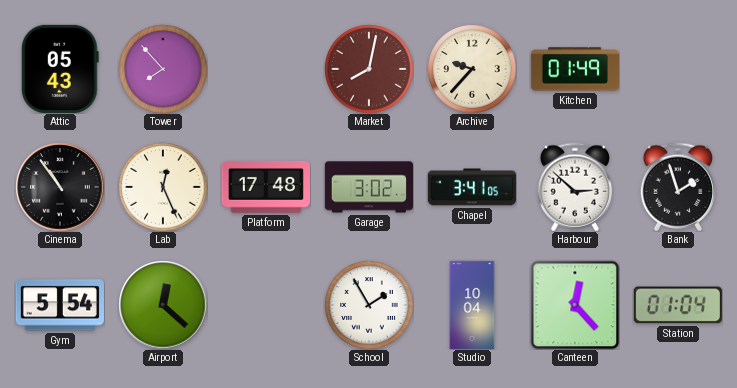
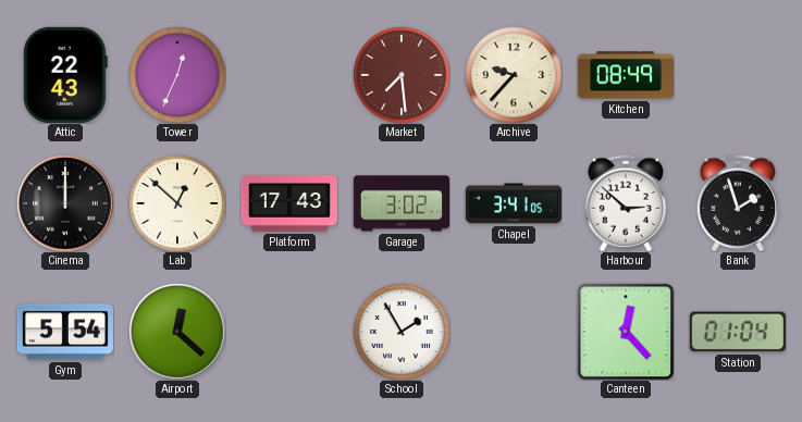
Attic: 05:43 -> 22:43
Tower: 7:53 -> 12:34
Market: 8:02 -> 7:29
Kitchen: 01:49 -> 08:49
Cinema: 10:54 -> 12:00
Lab: 12:26 -> 12:52
Platform: 17:48 -> 17:43
Studio: 10:04 -> none
